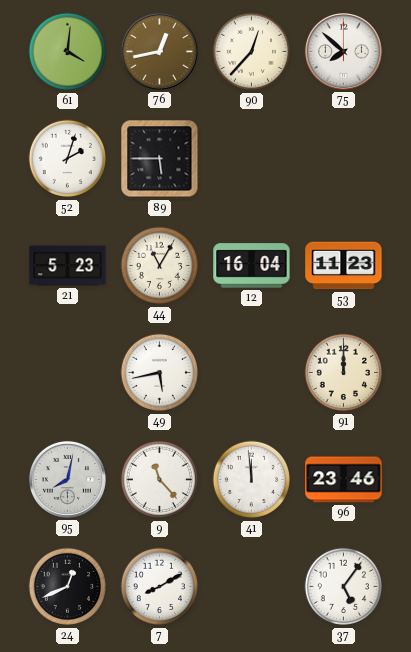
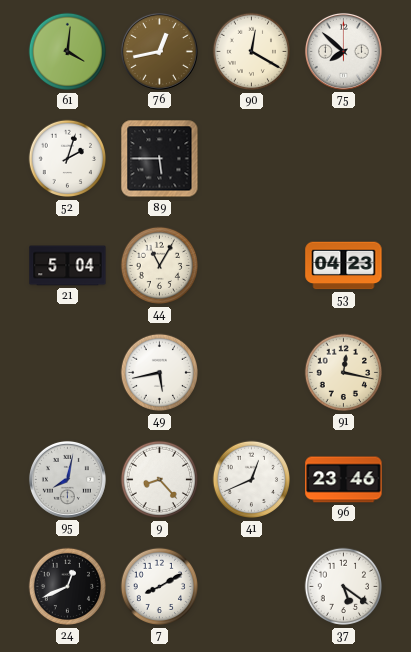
90: 12:37 -> 12:20
21: 5:23 -> 5:04
12: 16:04 -> none
53: 11:23 -> 04:23
91: 12:00 -> 12:17
9: 11:23 -> 8:23
41: 11:59 -> 12:41
37: 5:06 -> 5:21
